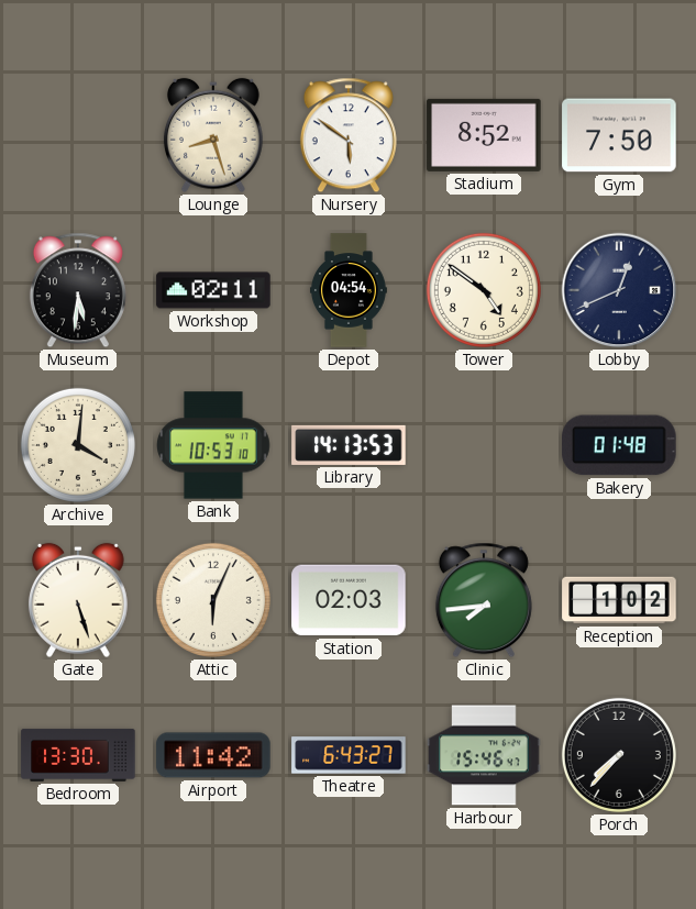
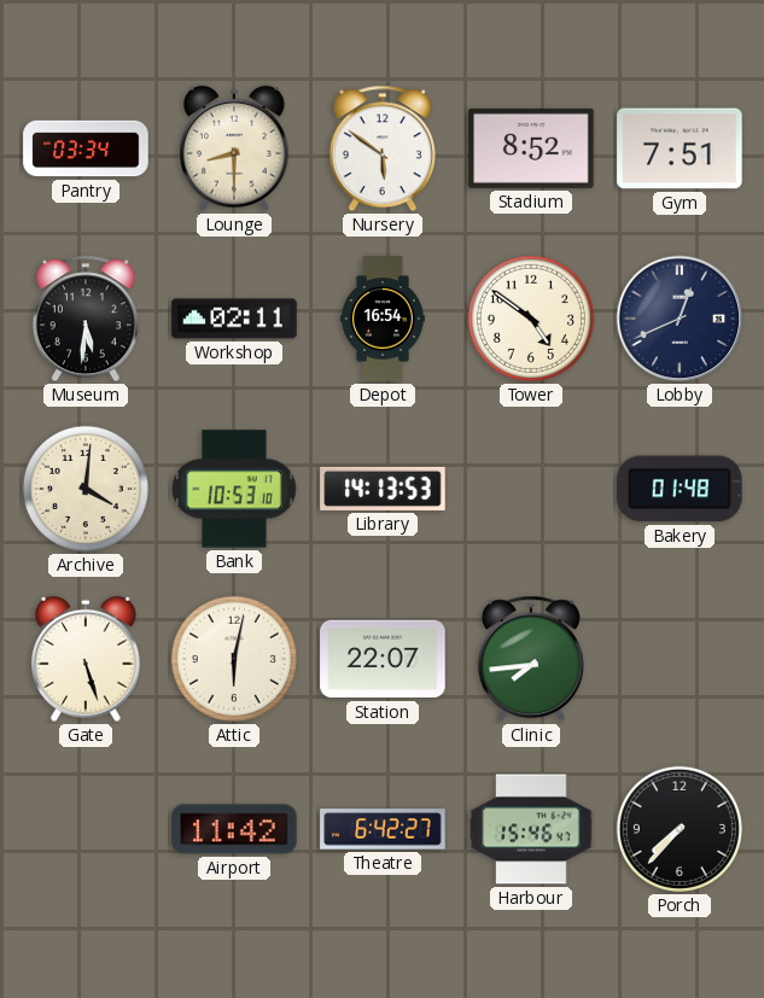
Pantry: none -> 03:34
Lounge: 8:27 -> 8:30
Gym: 7:50 -> 7:51
Depot: 04:54 -> 16:54
Attic: 6:04 -> 6:02
Station: 02:03 -> 22:07
Reception: 1:02 -> none
Bedroom: 13:30 -> none
Theatre: 6:43 -> 6:42
